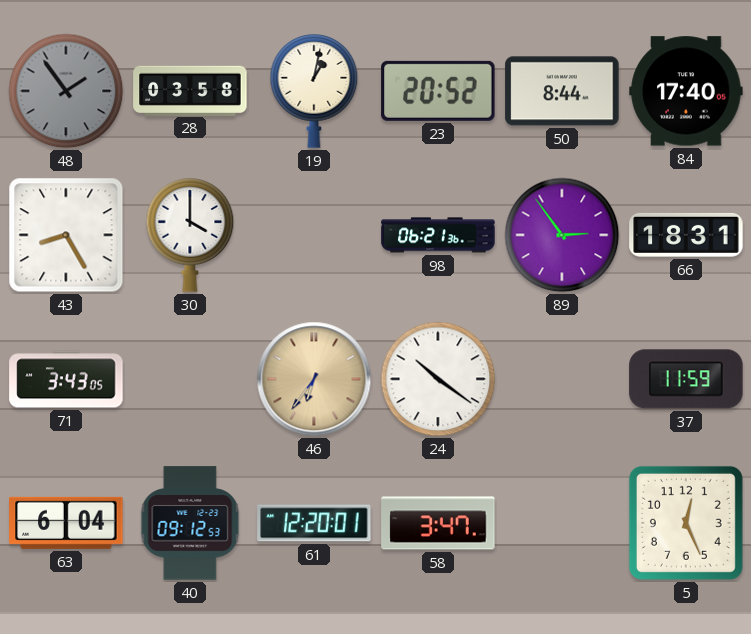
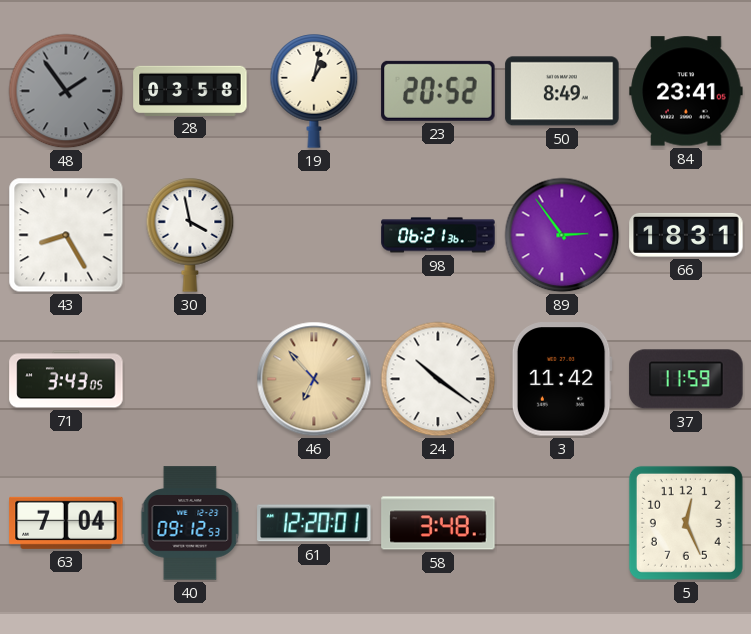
50: 8:44 -> 8:49
84: 17:40 -> 23:41
30: 4:00 -> 3:58
46: 6:36 -> 6:53
3: none -> 11:42
63: 6:04 -> 7:04
58: 3:47 -> 3:48
